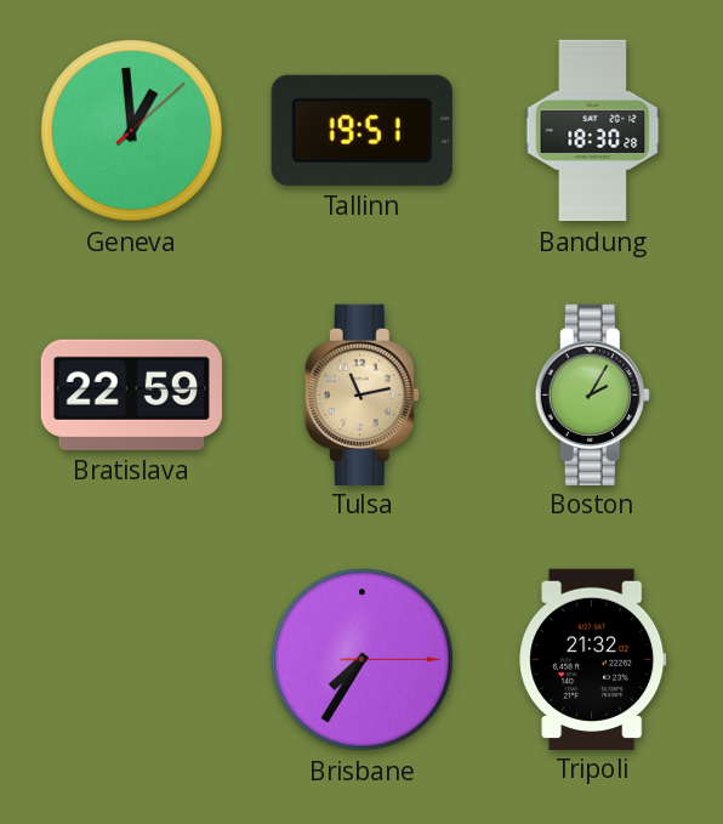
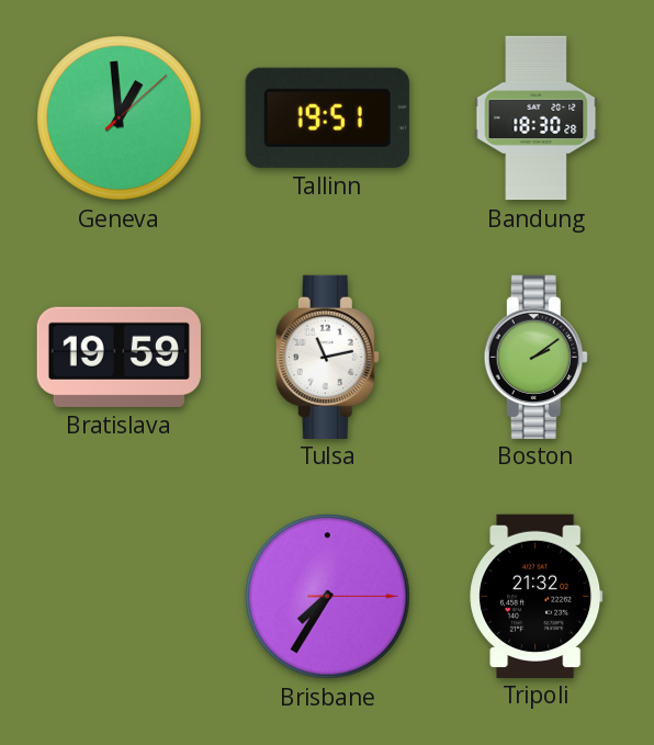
Bratislava: 22:59 -> 19:59
Tulsa dial: champagne -> white
Boston: 2:05 -> 2:09
